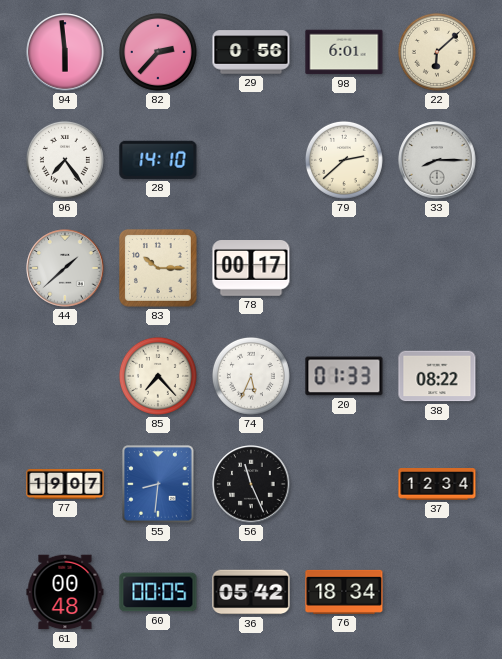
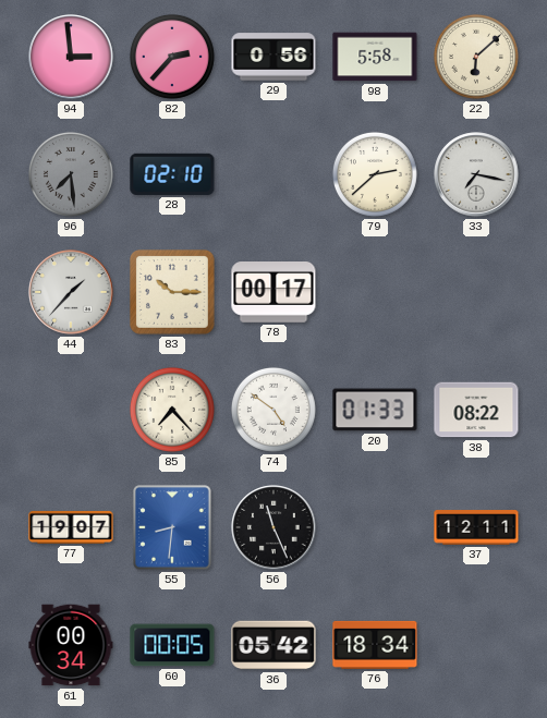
94: 5:59 -> 2:59
98: 6:01 -> 5:58
96: 7:24 -> 7:29
96 dial: white -> grey
28: 14:10 -> 02:10
33: 8:15 -> 7:17
44: 1:38 -> 1:37
74: 5:34 -> 4:51
37: 12:34 -> 12:11
61: 00:48 -> 00:34
